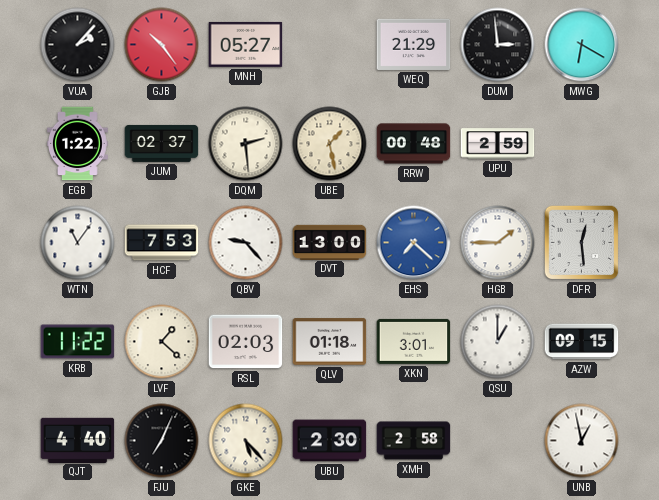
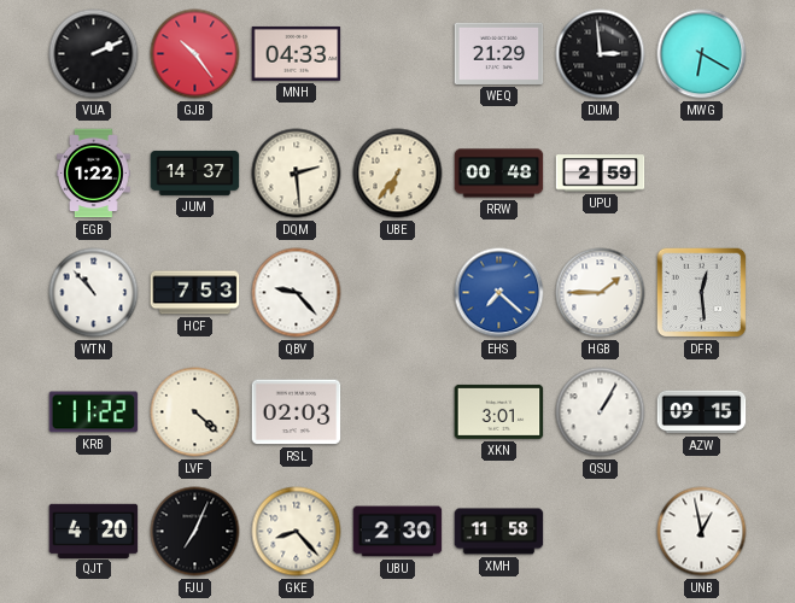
VUA: 2:07 -> 2:11
MNH: 05:27 -> 04:33
JUM: 02:37 -> 14:37
UBE: 1:28 -> 6:36
WTN: 11:06 -> 10:53
DVT: 13:00 -> none
LVF: 1:22 -> 4:22
QLV: 01:18 -> none
QSU: 1:00 -> 1:05
QJT: 4:40 -> 4:20
GKE: 5:23 -> 8:23
XMH: 2:58 -> 11:58
